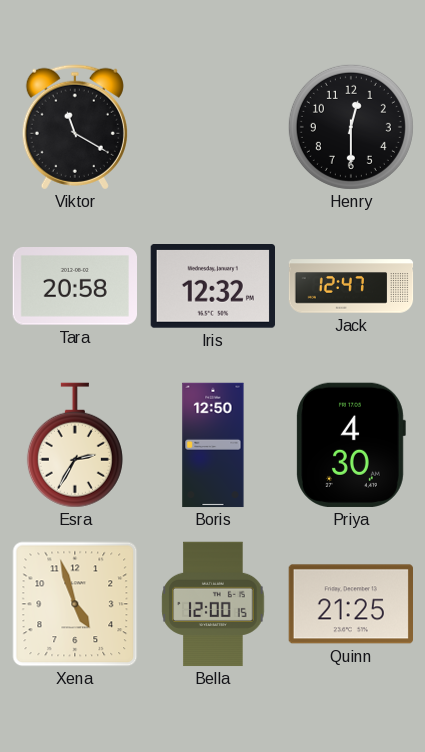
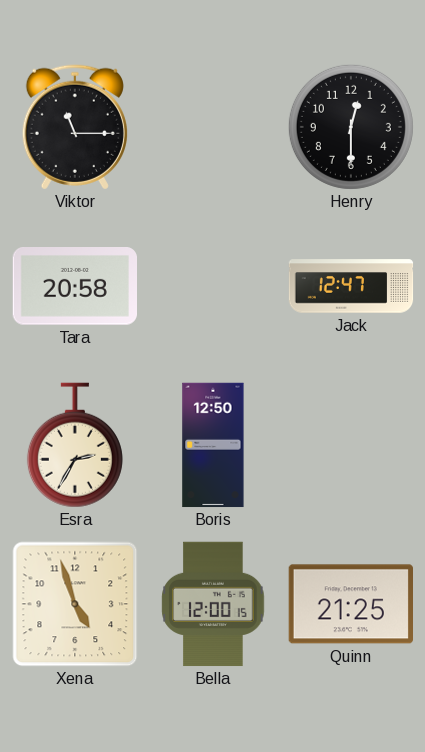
Viktor: 11:20 -> 11:15
Iris: 12:32 -> none
Priya: 4:30 -> none
